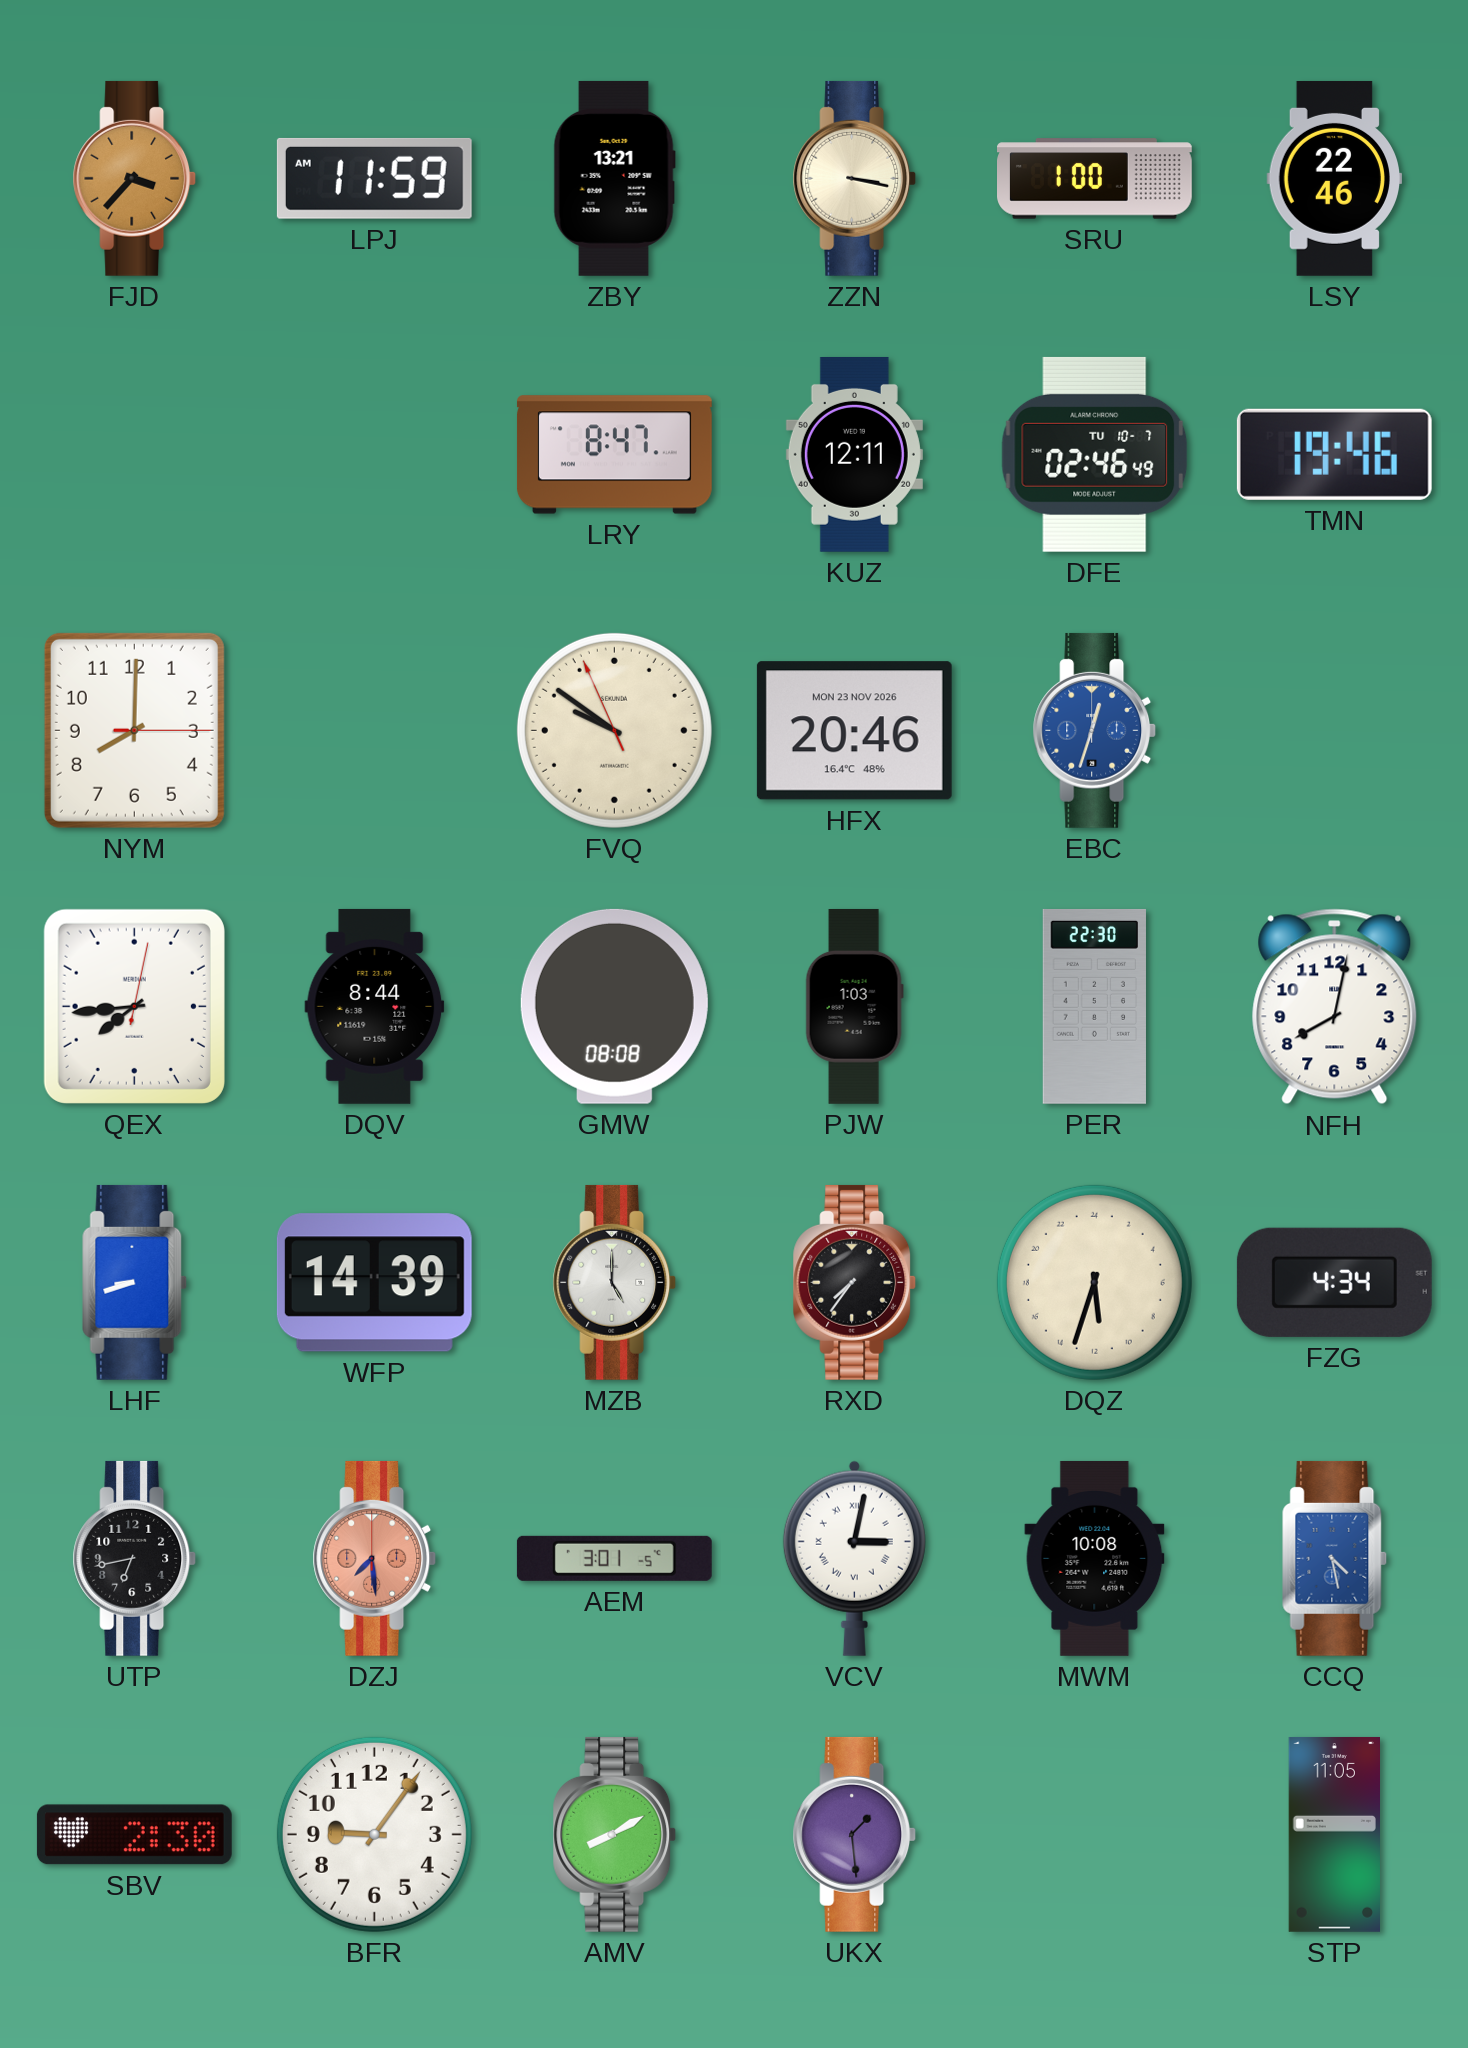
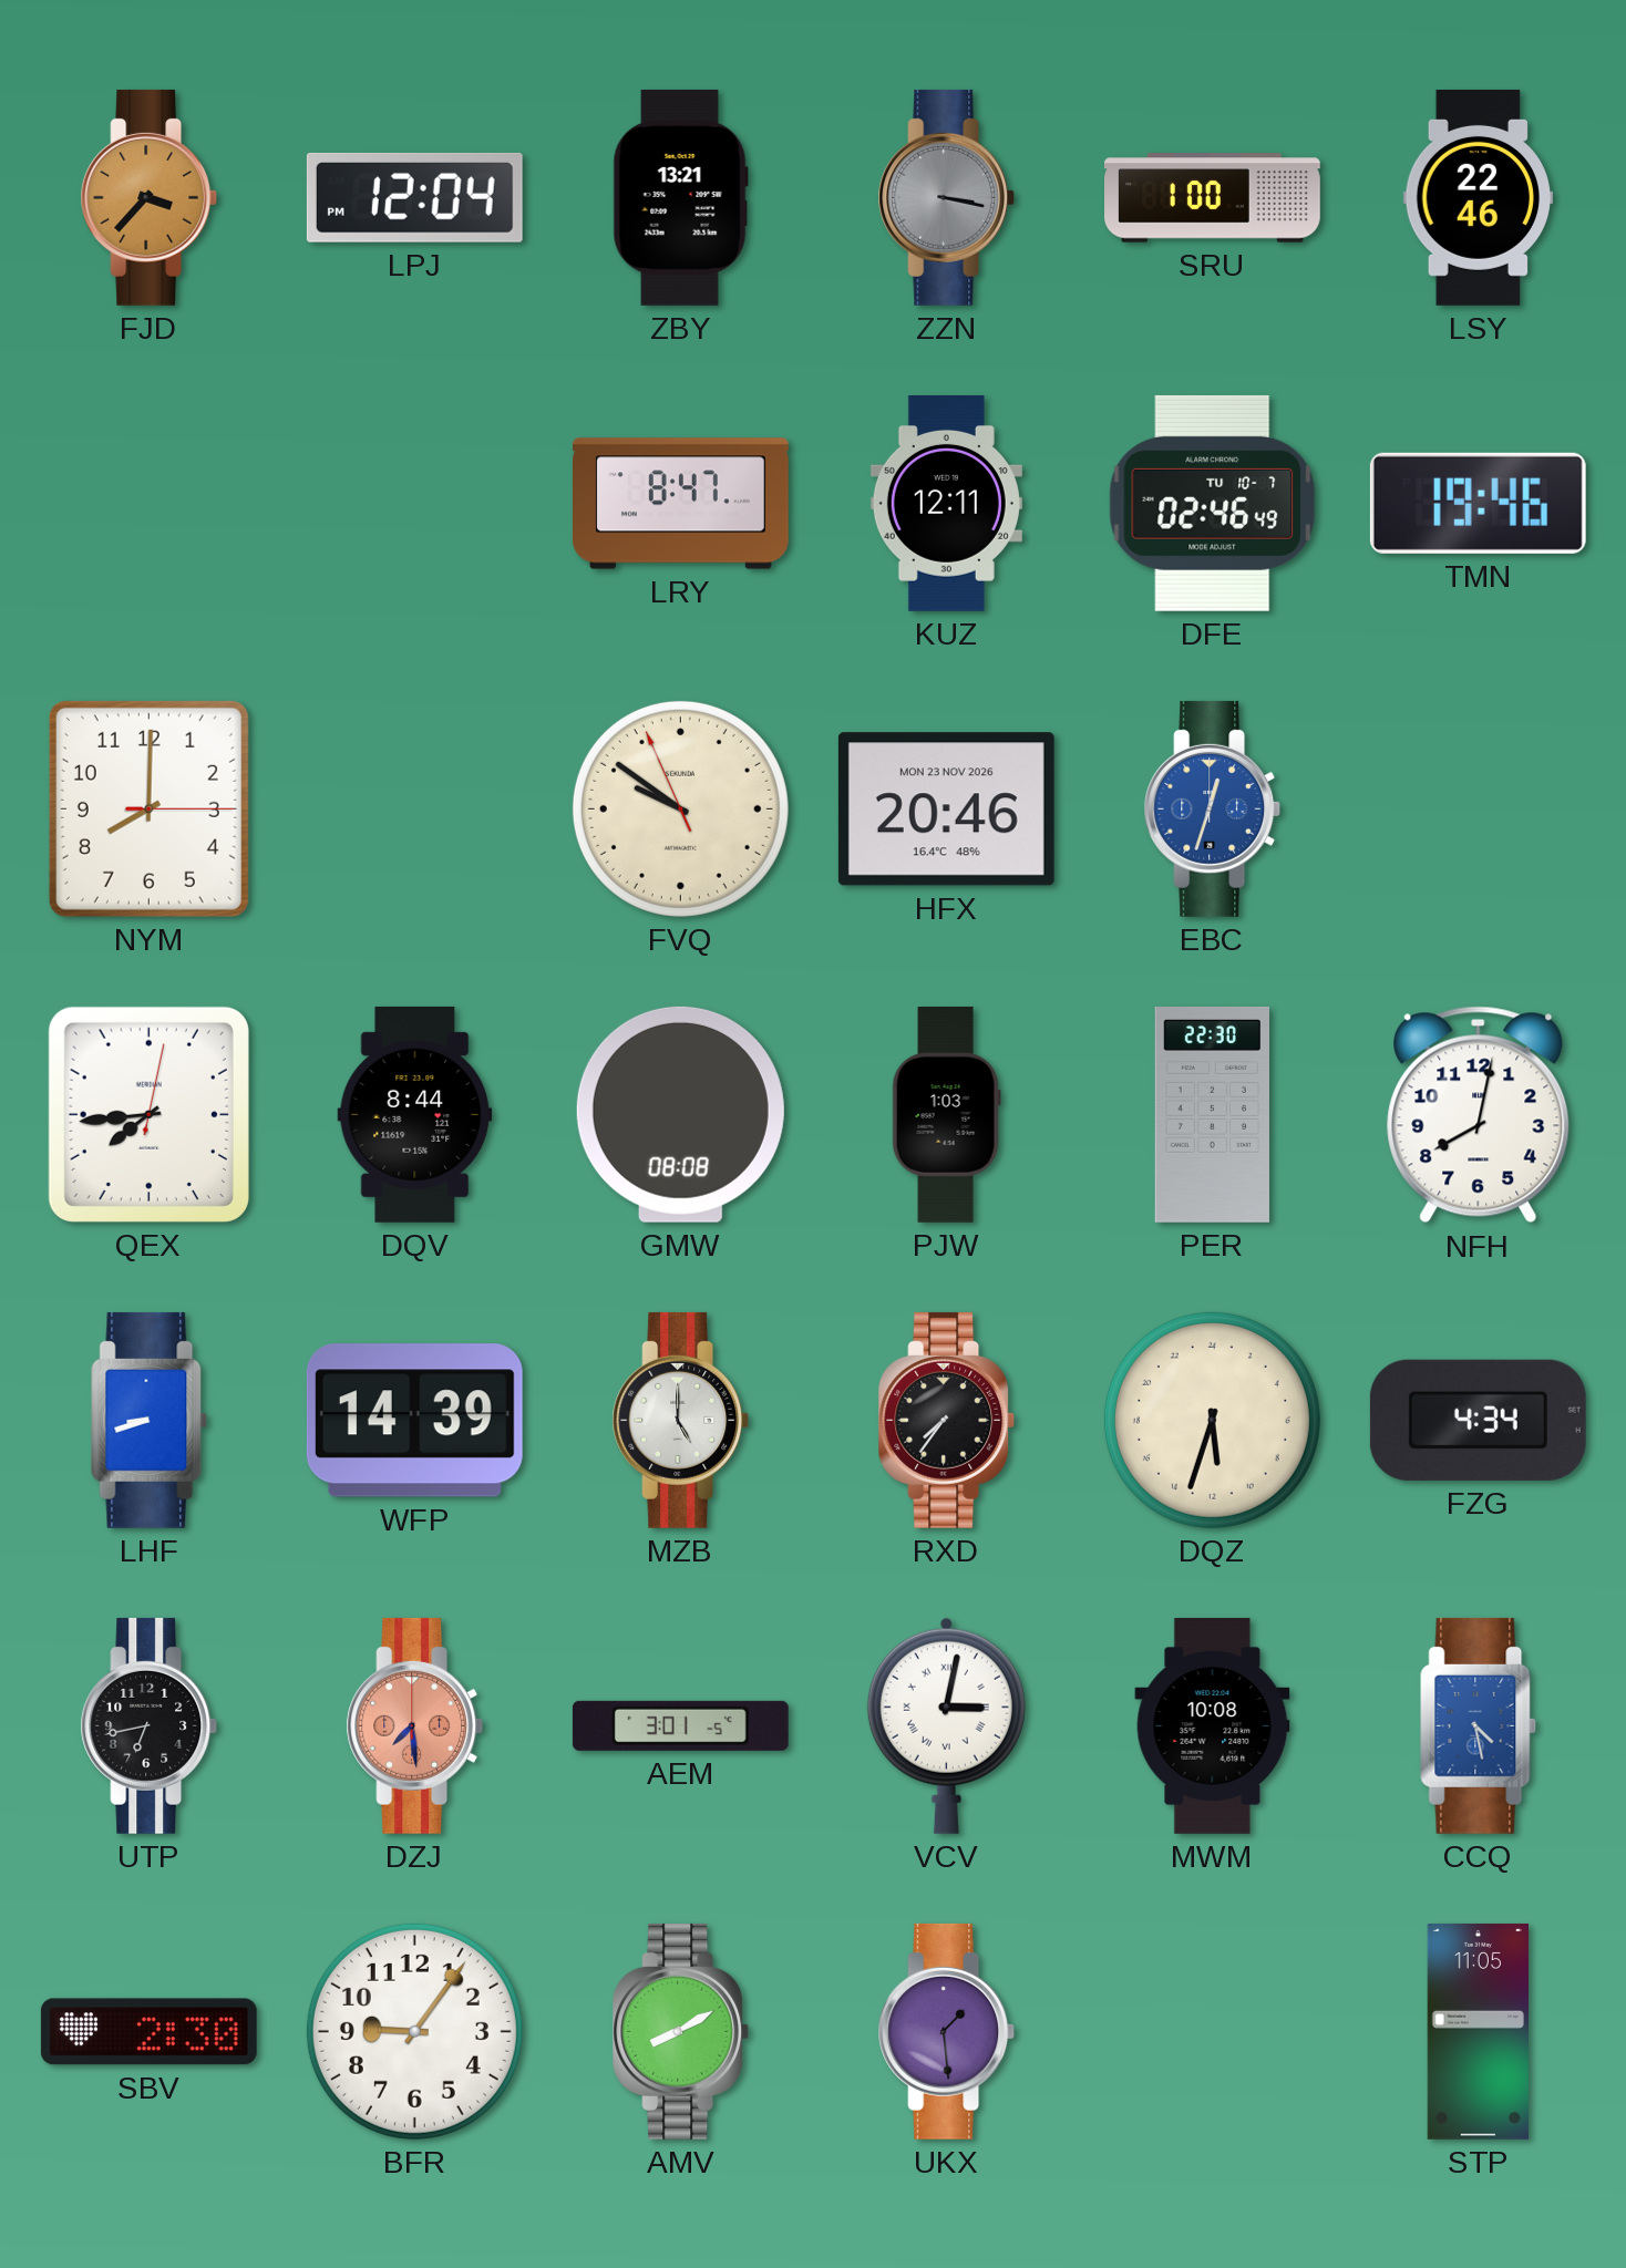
LPJ: 11:59 -> 12:04
ZZN dial: cream -> grey
